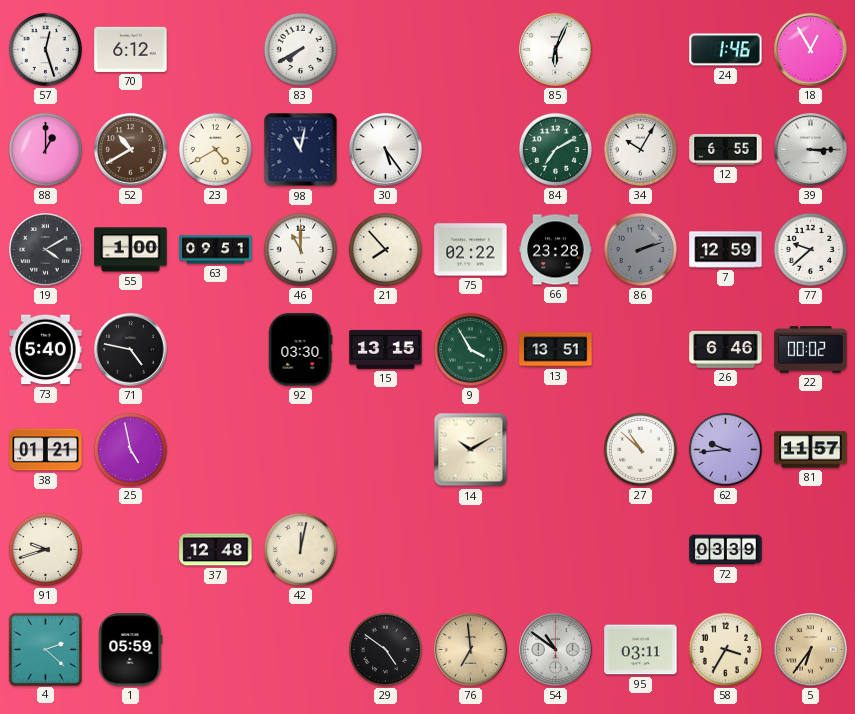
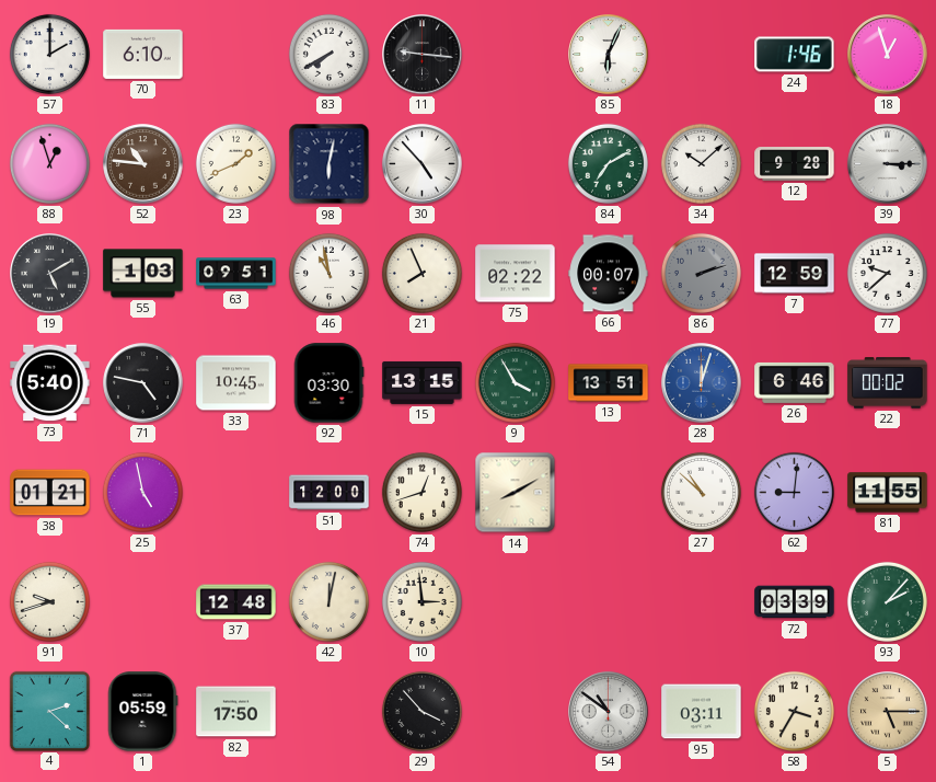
57: 12:27 -> 2:00
70: 6:12 -> 6:10
11: none -> 9:16
18: 12:55 -> 12:57
88: 1:00 -> 12:57
52: 10:40 -> 10:46
23: 4:40 -> 1:41
98: 11:02 -> 6:02
30: 5:24 -> 4:53
34: 10:05 -> 10:08
12: 6:55 -> 9:28
19: 4:10 -> 5:10
55: 1:00 -> 1:03
46: 11:00 -> 10:58
21: 7:53 -> 7:56
66: 23:28 -> 00:07
33: none -> 10:45
28: none -> 12:03
51: none -> 12:00
74: none -> 12:42
14: 10:10 -> 8:10
62: 9:44 -> 9:01
81: 11:57 -> 11:55
10: none -> 2:59
93: none -> 2:07
82: none -> 17:50
29: 4:51 -> 3:53
76: 6:59 -> none
5: 6:36 -> 5:15
